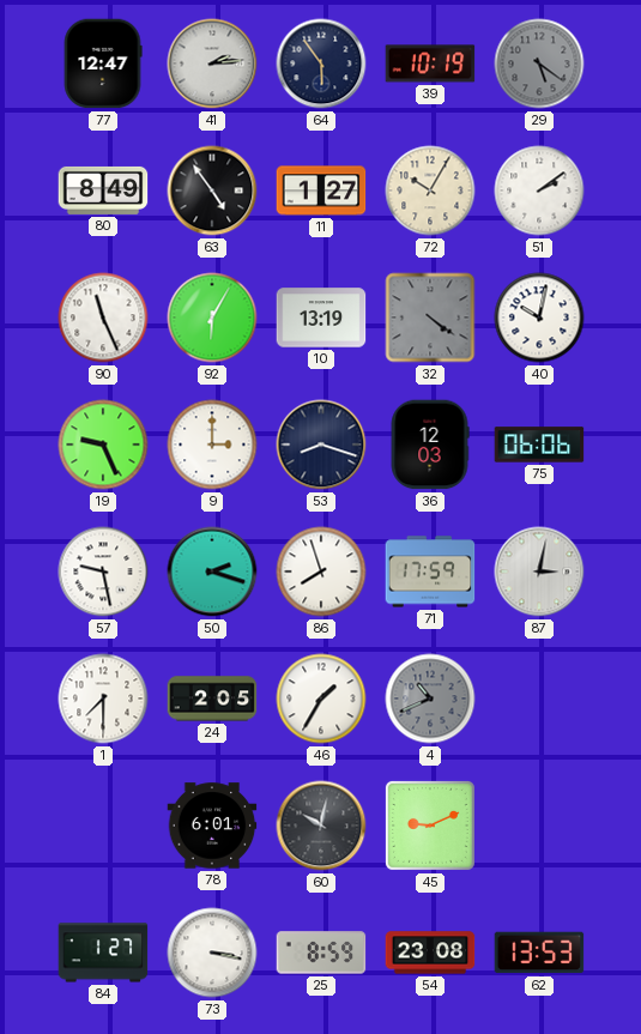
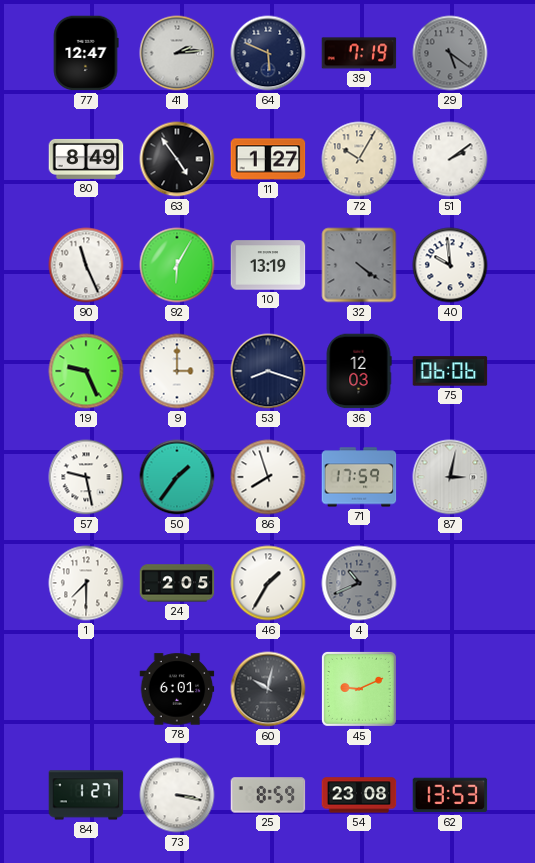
64: 5:54 -> 5:49
39: 10:19 -> 7:19
40: 10:02 -> 9:59
50: 2:18 -> 1:36
